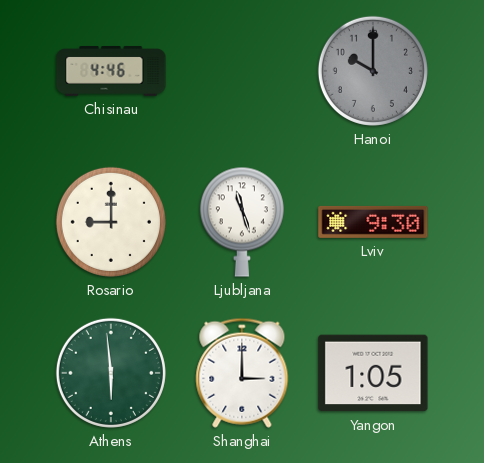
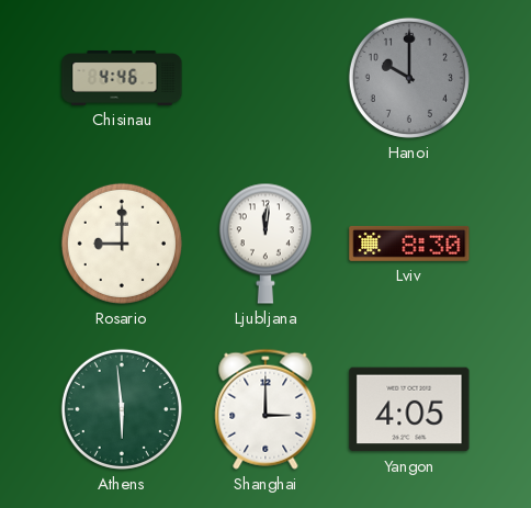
Ljubljana: 11:27 -> 12:01
Lviv: 9:30 -> 8:30
Yangon: 1:05 -> 4:05
